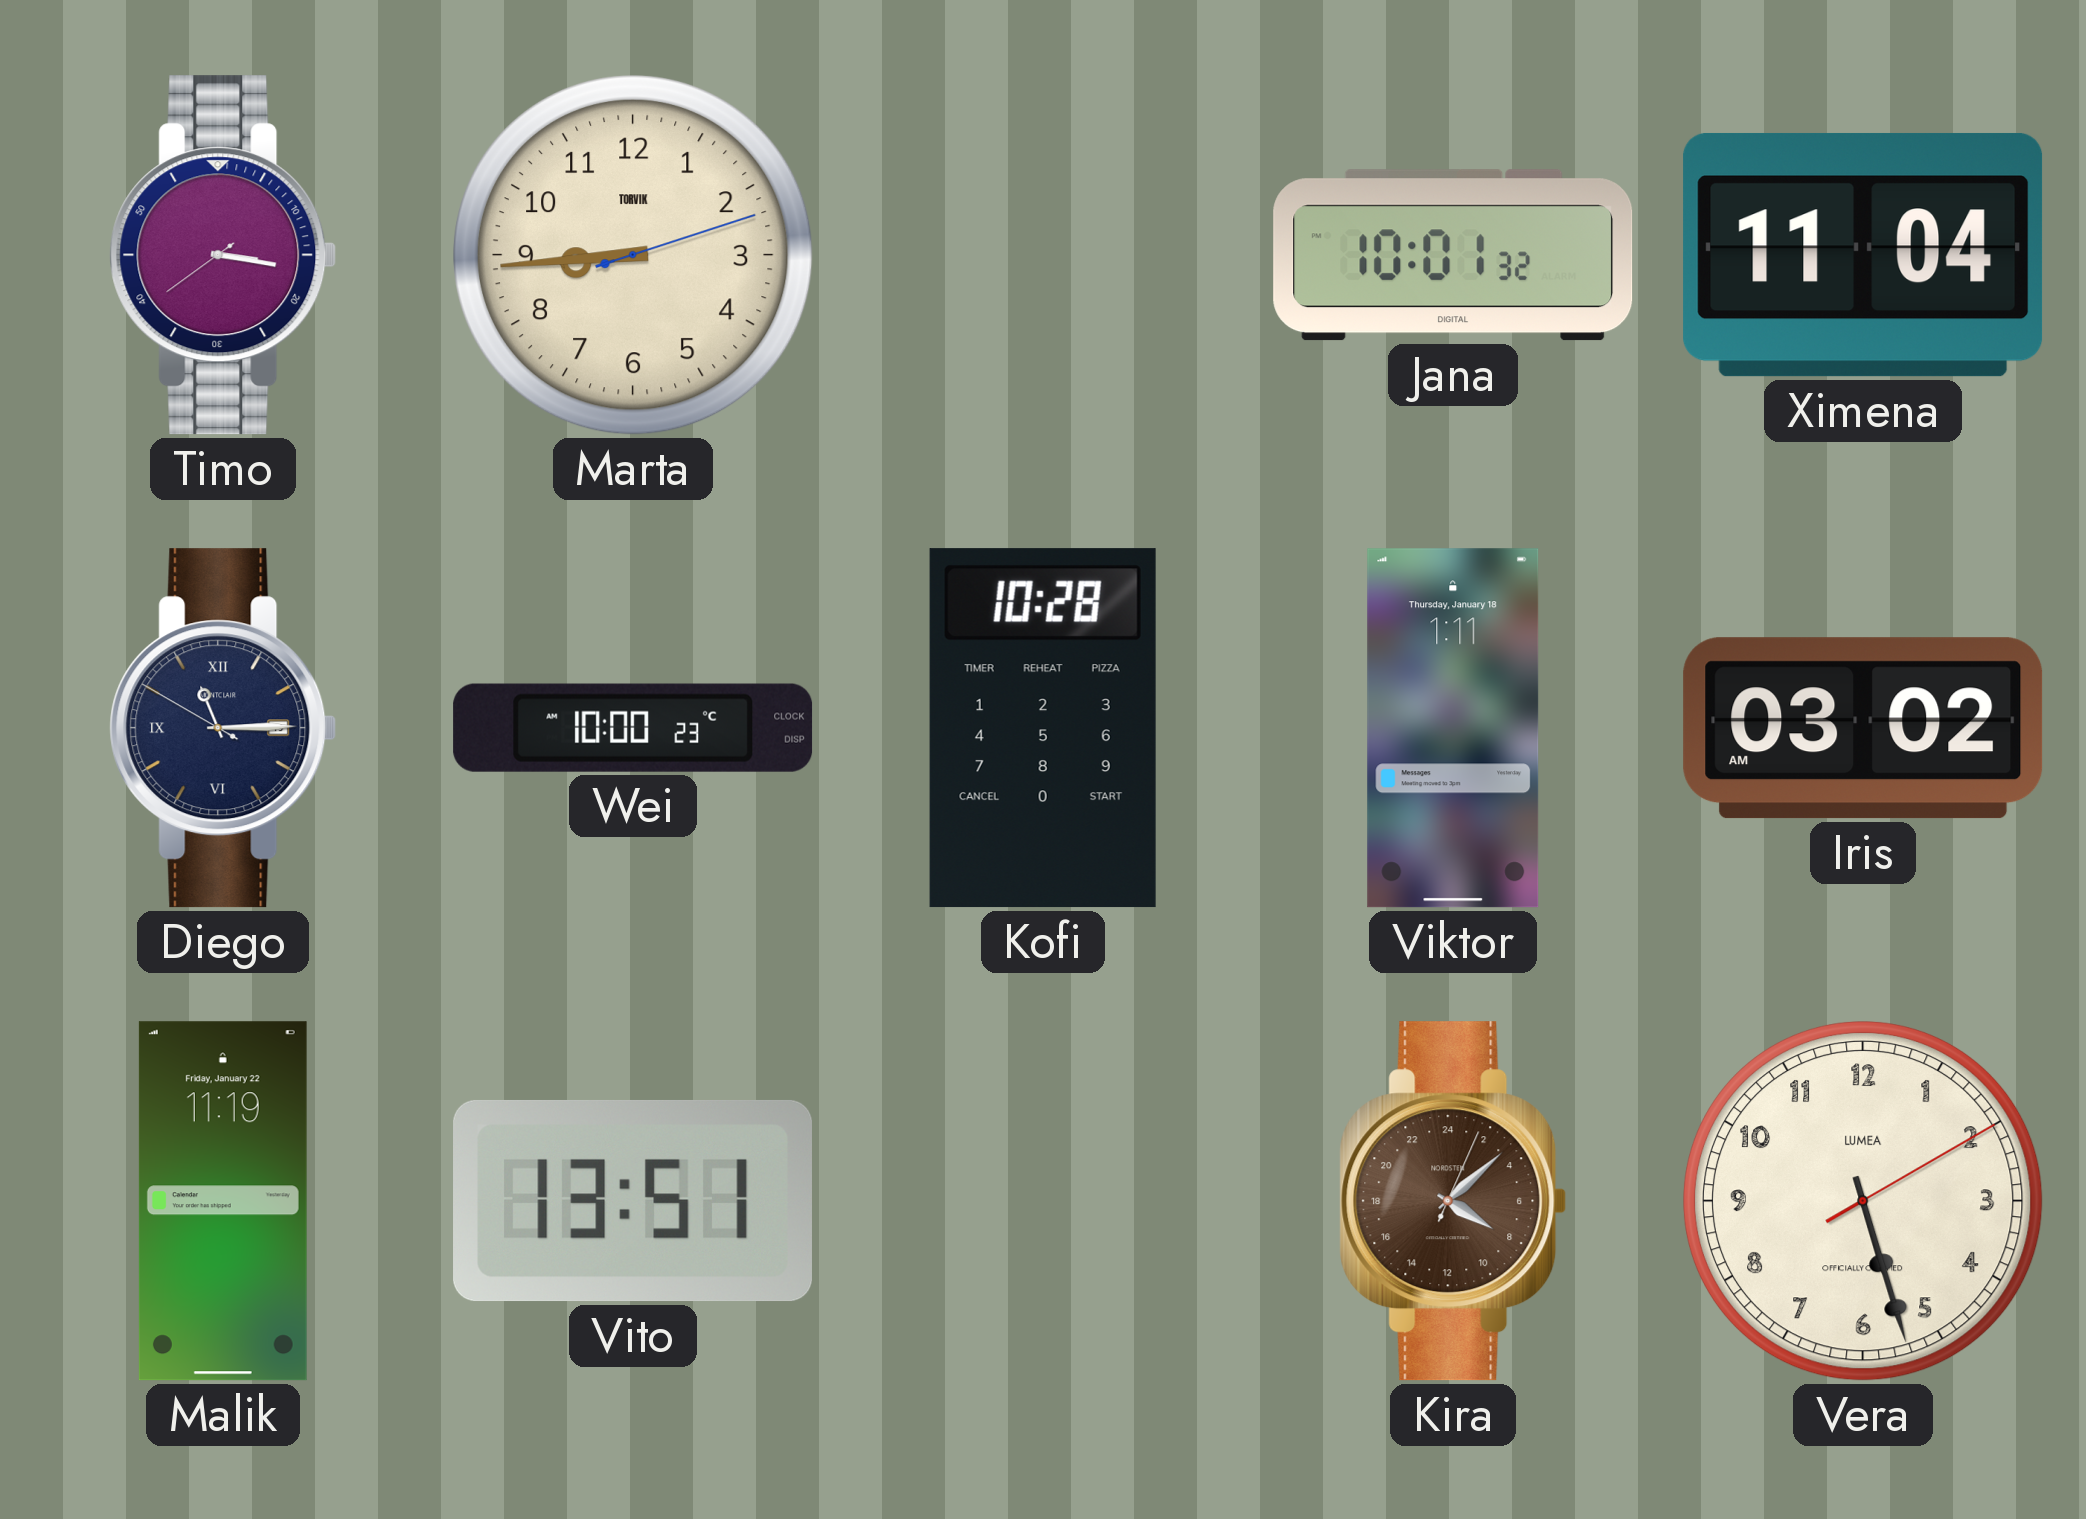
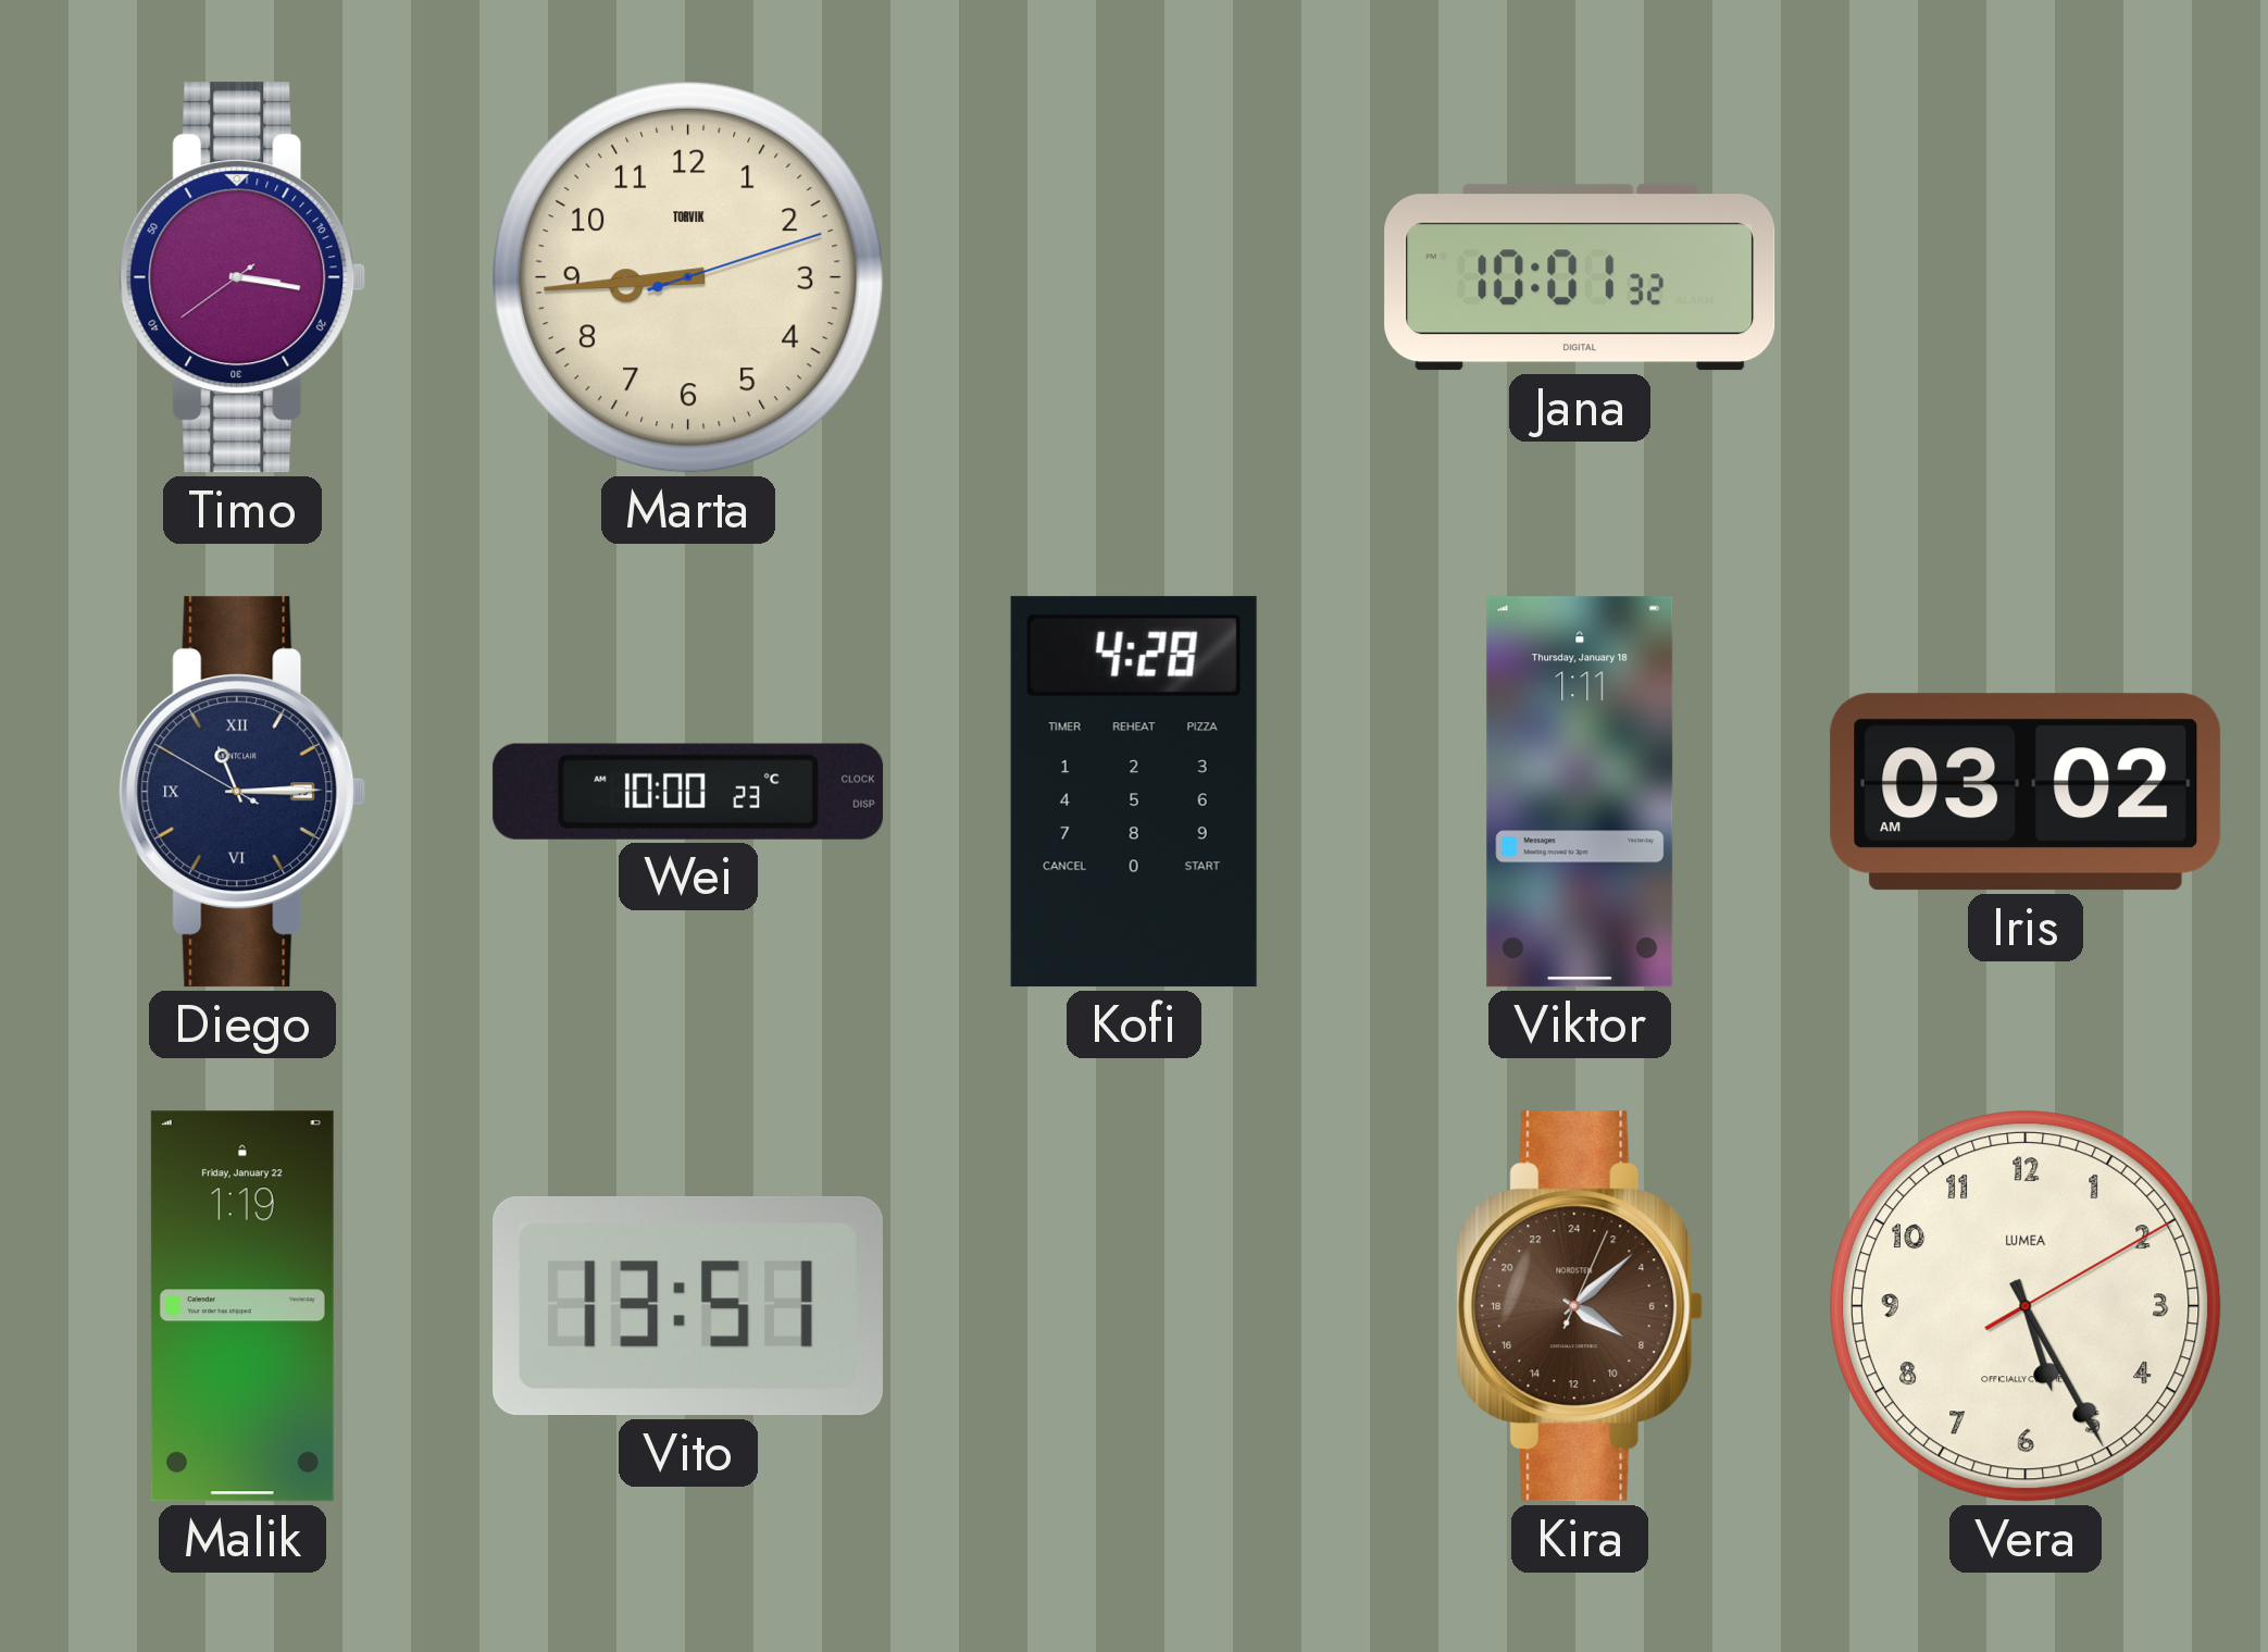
Ximena: 11:04 -> none
Kofi: 10:28 -> 4:28
Malik: 11:19 -> 1:19
Vera: 5:27 -> 5:25
